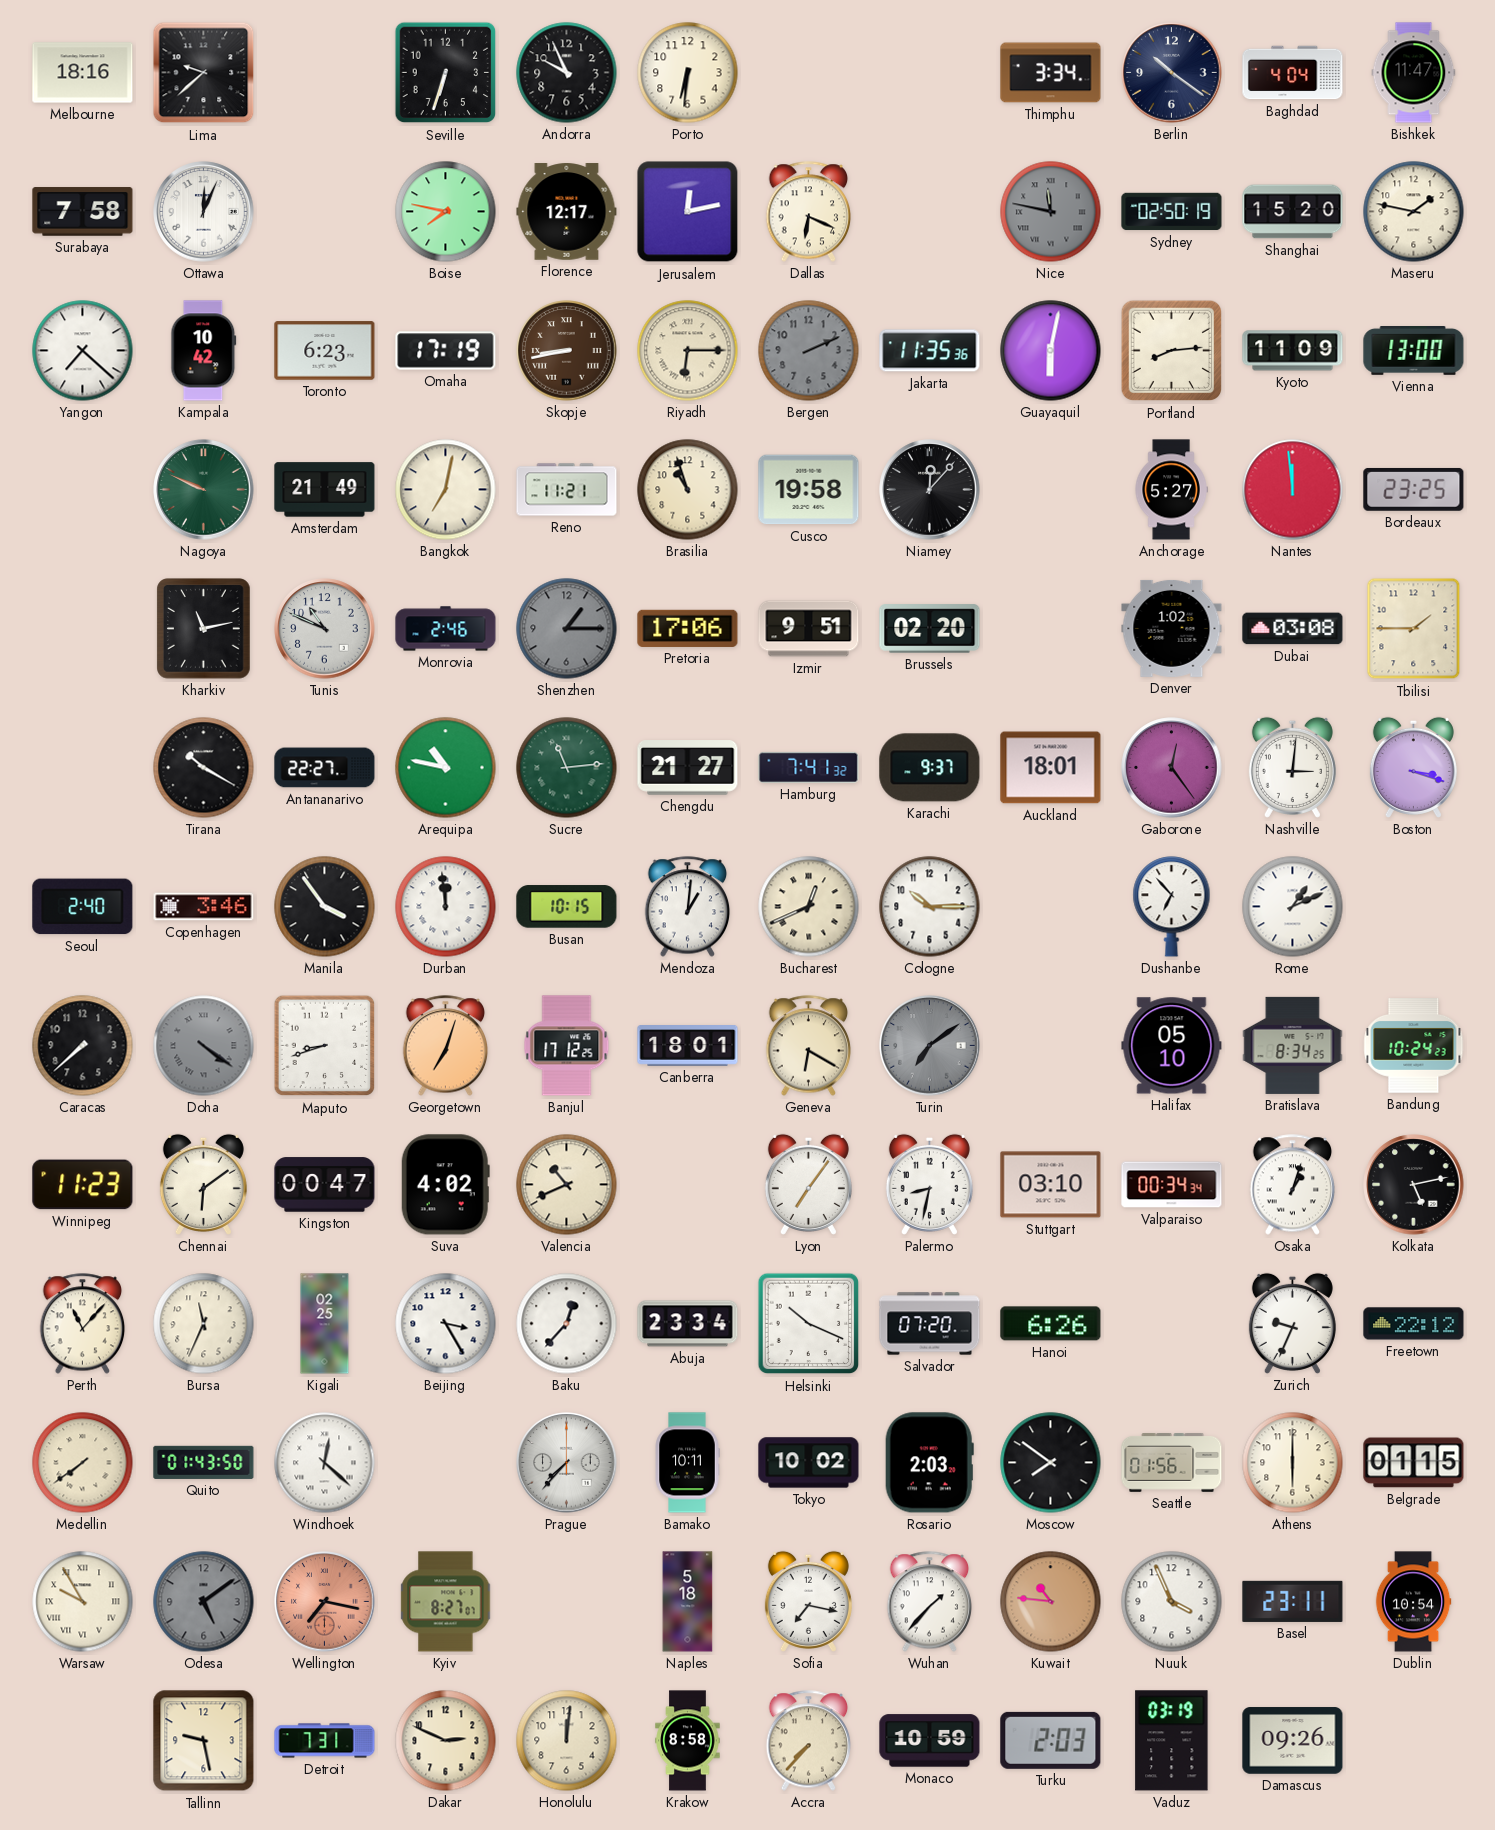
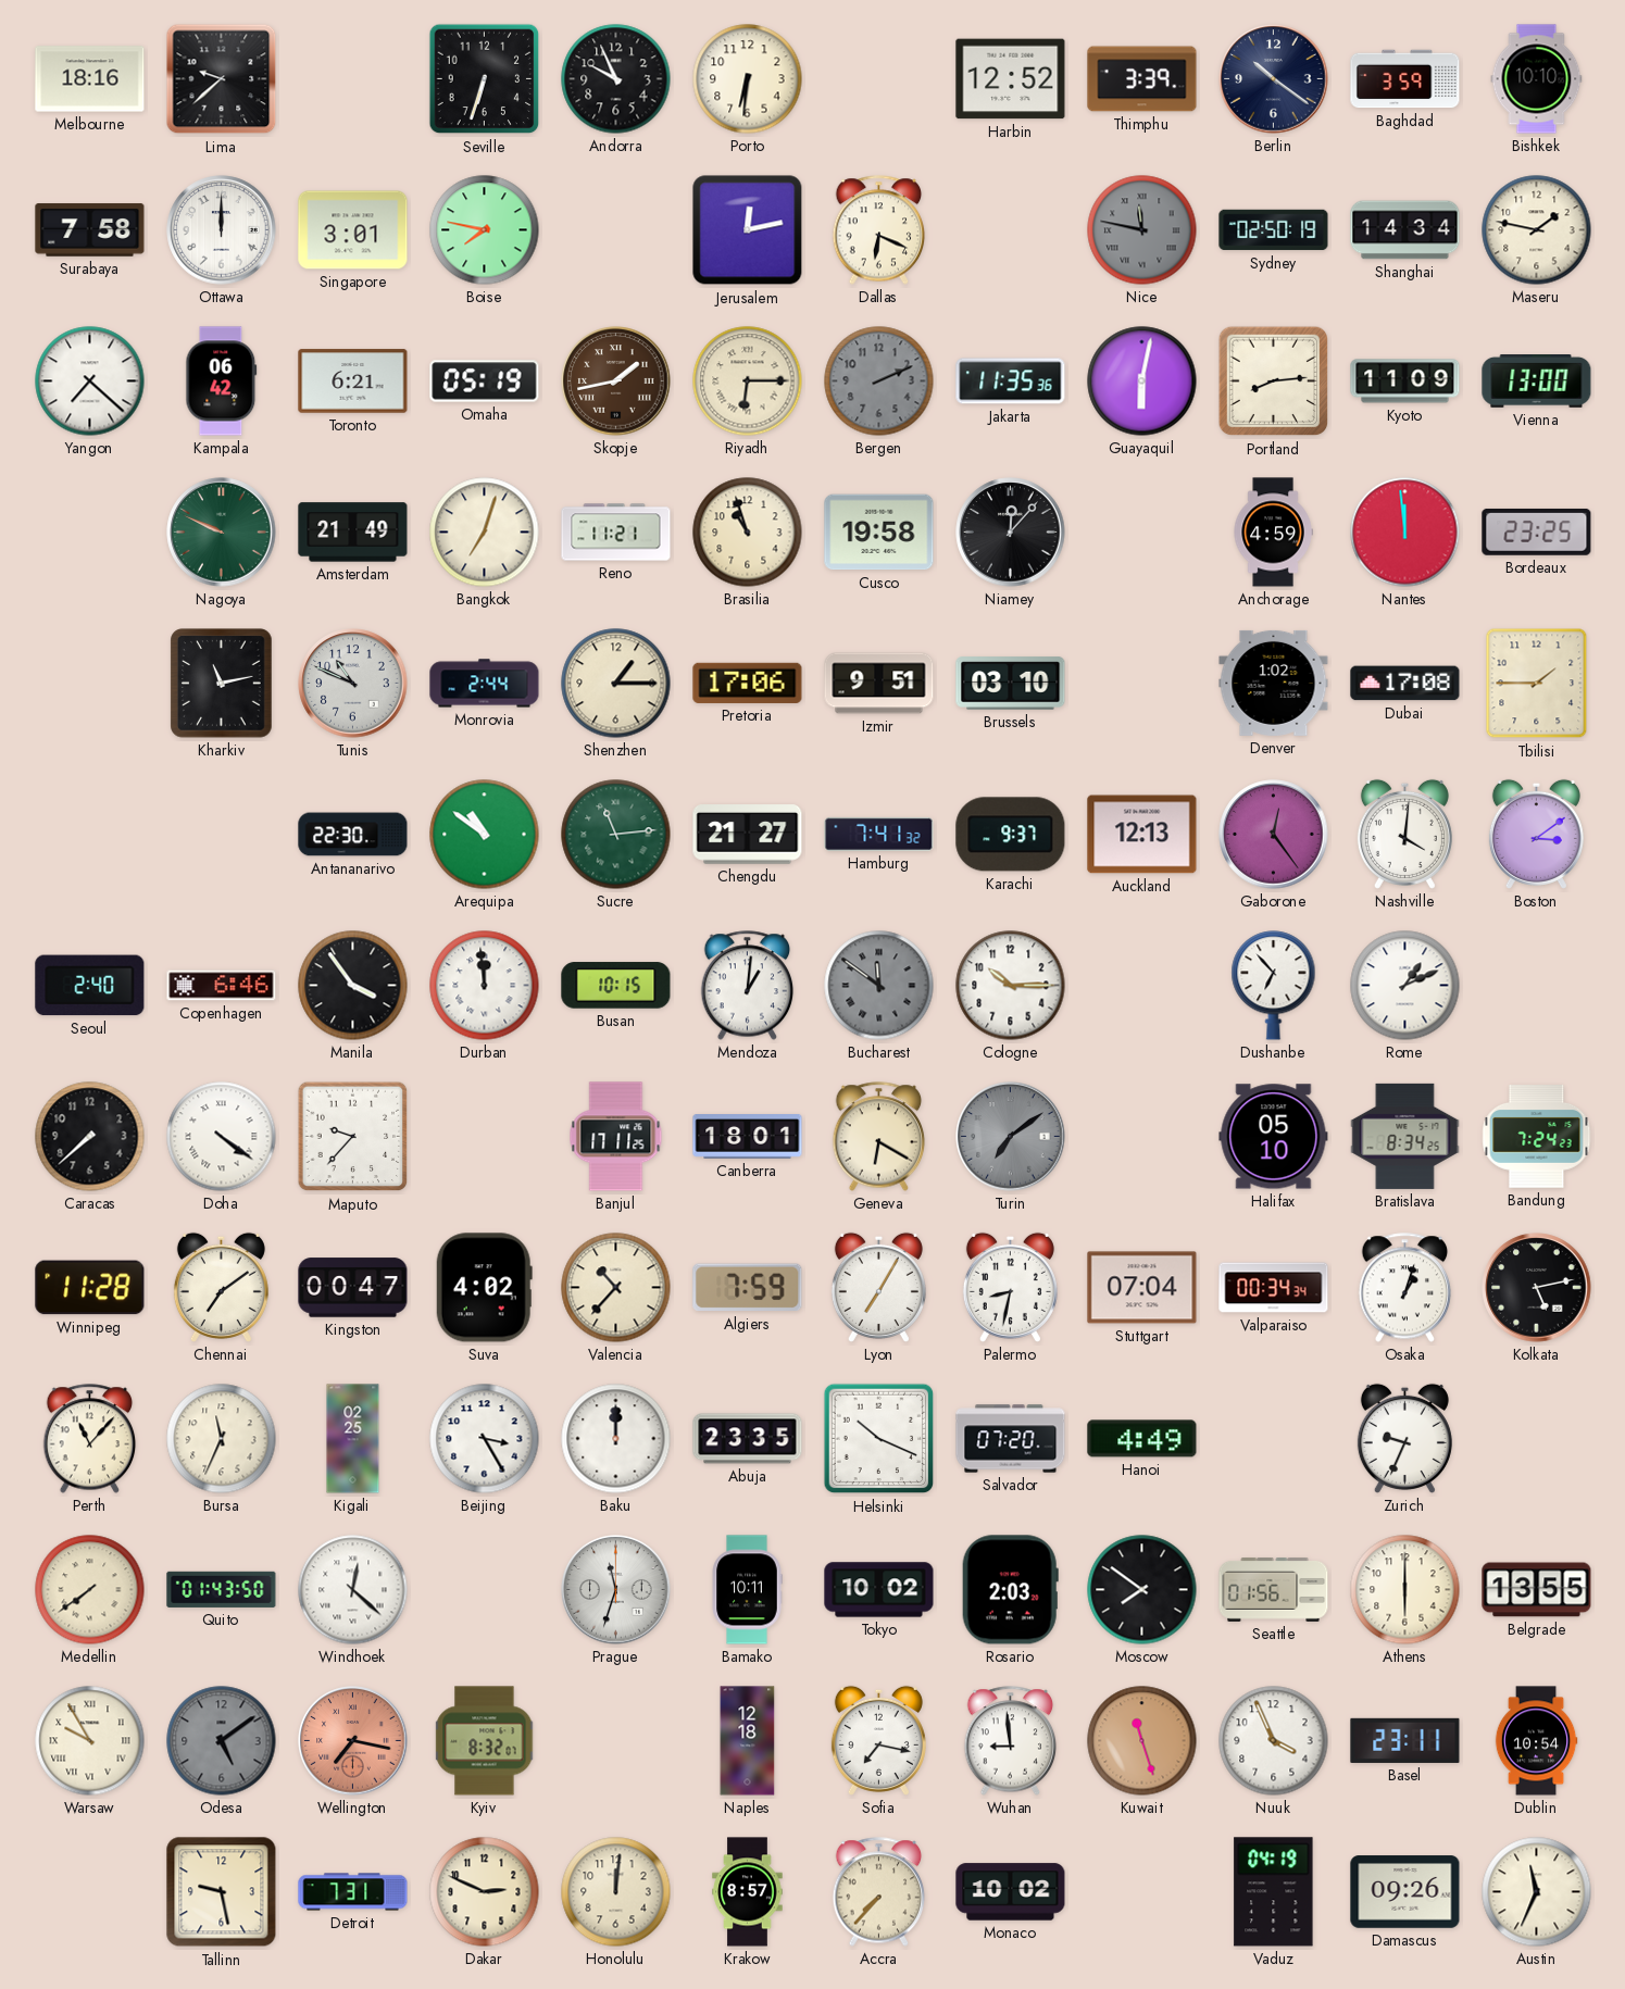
Harbin: none -> 12:52
Thimphu: 3:34 -> 3:39
Baghdad: 4:04 -> 3:59
Bishkek: 11:47 -> 10:10
Ottawa: 12:04 -> 12:00
Singapore: none -> 3:01
Florence: 12:17 -> none
Shanghai: 15:20 -> 14:34
Kampala: 10:42 -> 06:42
Toronto: 6:23 -> 6:21
Omaha: 17:19 -> 05:19
Skopje: 8:43 -> 1:43
Bangkok: 7:02 -> 7:03
Anchorage: 5:27 -> 4:59
Monrovia: 2:46 -> 2:44
Shenzhen dial: grey -> cream
Brussels: 02:20 -> 03:10
Dubai: 03:08 -> 17:08
Tirana: 10:20 -> none
Antananarivo: 22:27 -> 22:30
Arequipa: 10:47 -> 10:51
Auckland: 18:01 -> 12:13
Nashville: 3:01 -> 4:01
Boston: 3:18 -> 3:09
Copenhagen: 3:46 -> 6:46
Bucharest: 12:41 -> 11:51
Bucharest dial: cream -> grey
Doha dial: grey -> white
Maputo: 8:42 -> 9:37
Georgetown: 7:03 -> none
Banjul: 17:12 -> 17:11
Bandung: 10:24 -> 7:24
Winnipeg: 11:23 -> 11:28
Chennai: 6:09 -> 7:09
Valencia: 10:41 -> 10:37
Algiers: none -> 7:59
Lyon: 7:06 -> 7:05
Stuttgart: 03:10 -> 07:04
Baku: 12:37 -> 12:00
Abuja: 23:34 -> 23:35
Hanoi: 6:26 -> 4:49
Freetown: 22:12 -> none
Prague: 7:37 -> 11:33
Belgrade: 01:15 -> 13:55
Kyiv: 8:27 -> 8:32
Naples: 5:18 -> 12:18
Wuhan: 1:37 -> 8:59
Kuwait: 10:46 -> 11:27
Krakow: 8:58 -> 8:57
Monaco: 10:59 -> 10:02
Turku: 2:03 -> none
Vaduz: 03:19 -> 04:19
Austin: none -> 11:34
